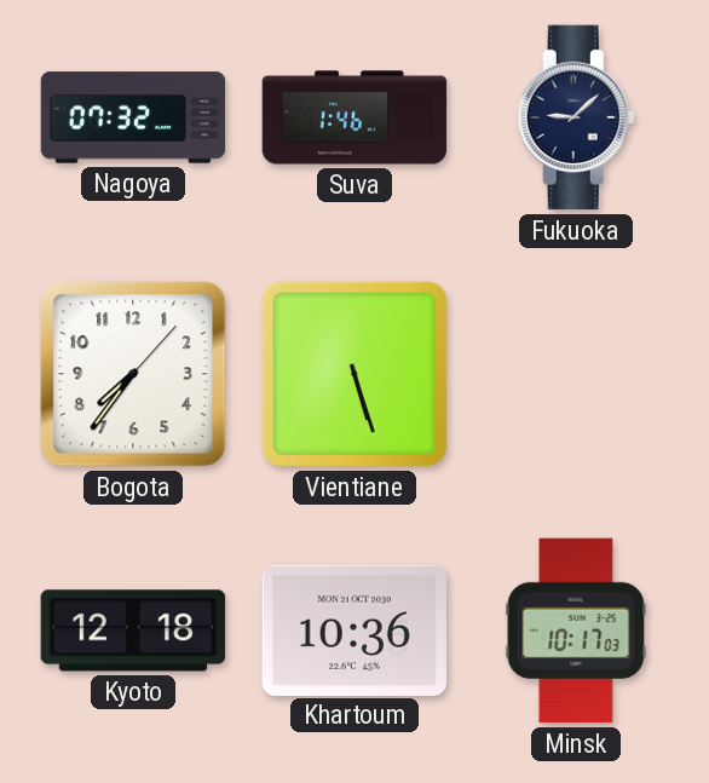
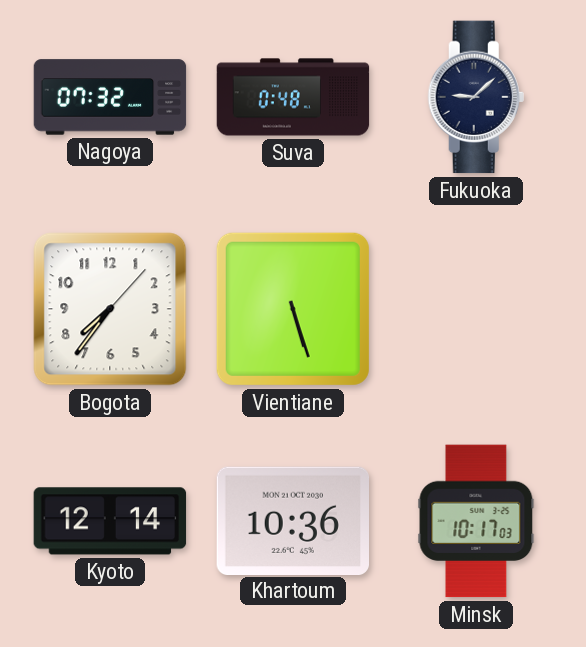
Suva: 1:46 -> 0:48
Kyoto: 12:18 -> 12:14
